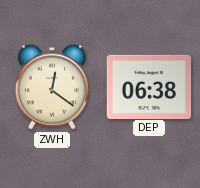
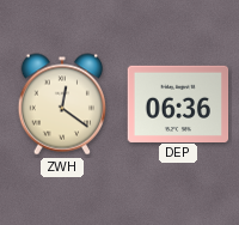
DEP: 06:38 -> 06:36
